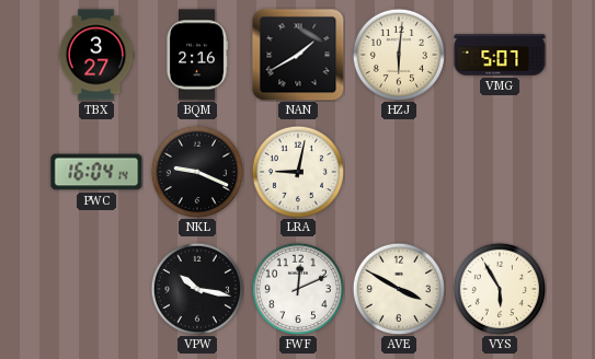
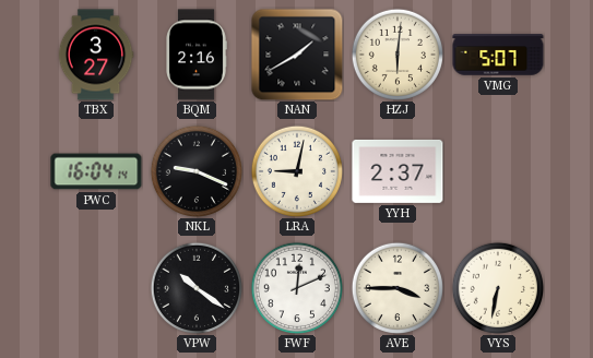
YYH: none -> 2:37
VPW: 10:17 -> 10:21
AVE: 3:50 -> 3:45
VYS: 5:55 -> 6:32
